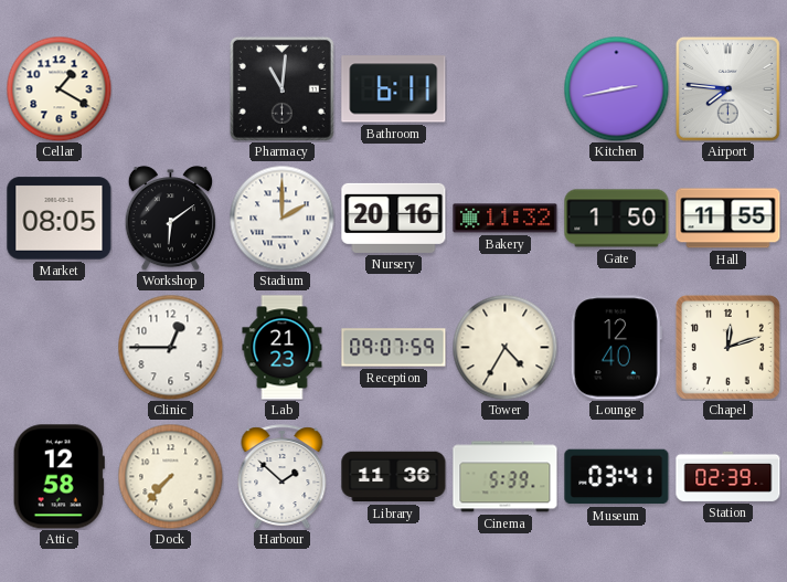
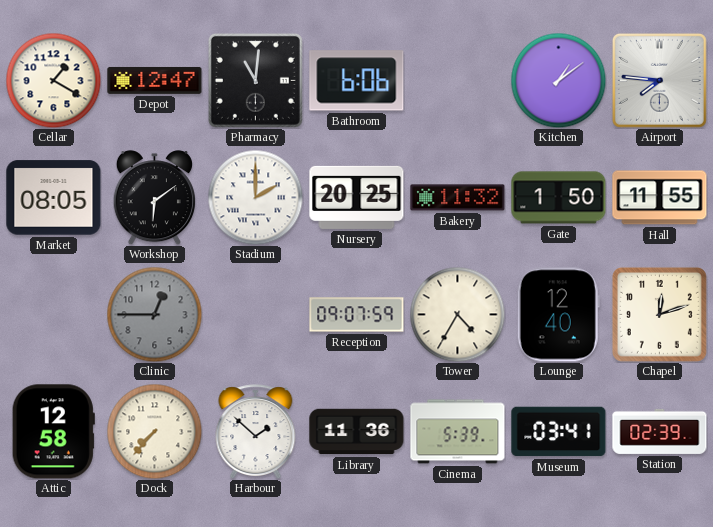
Depot: none -> 12:47
Bathroom: 6:11 -> 6:06
Kitchen: 2:43 -> 1:09
Nursery: 20:16 -> 20:25
Clinic dial: white -> grey
Lab: 21:23 -> none
